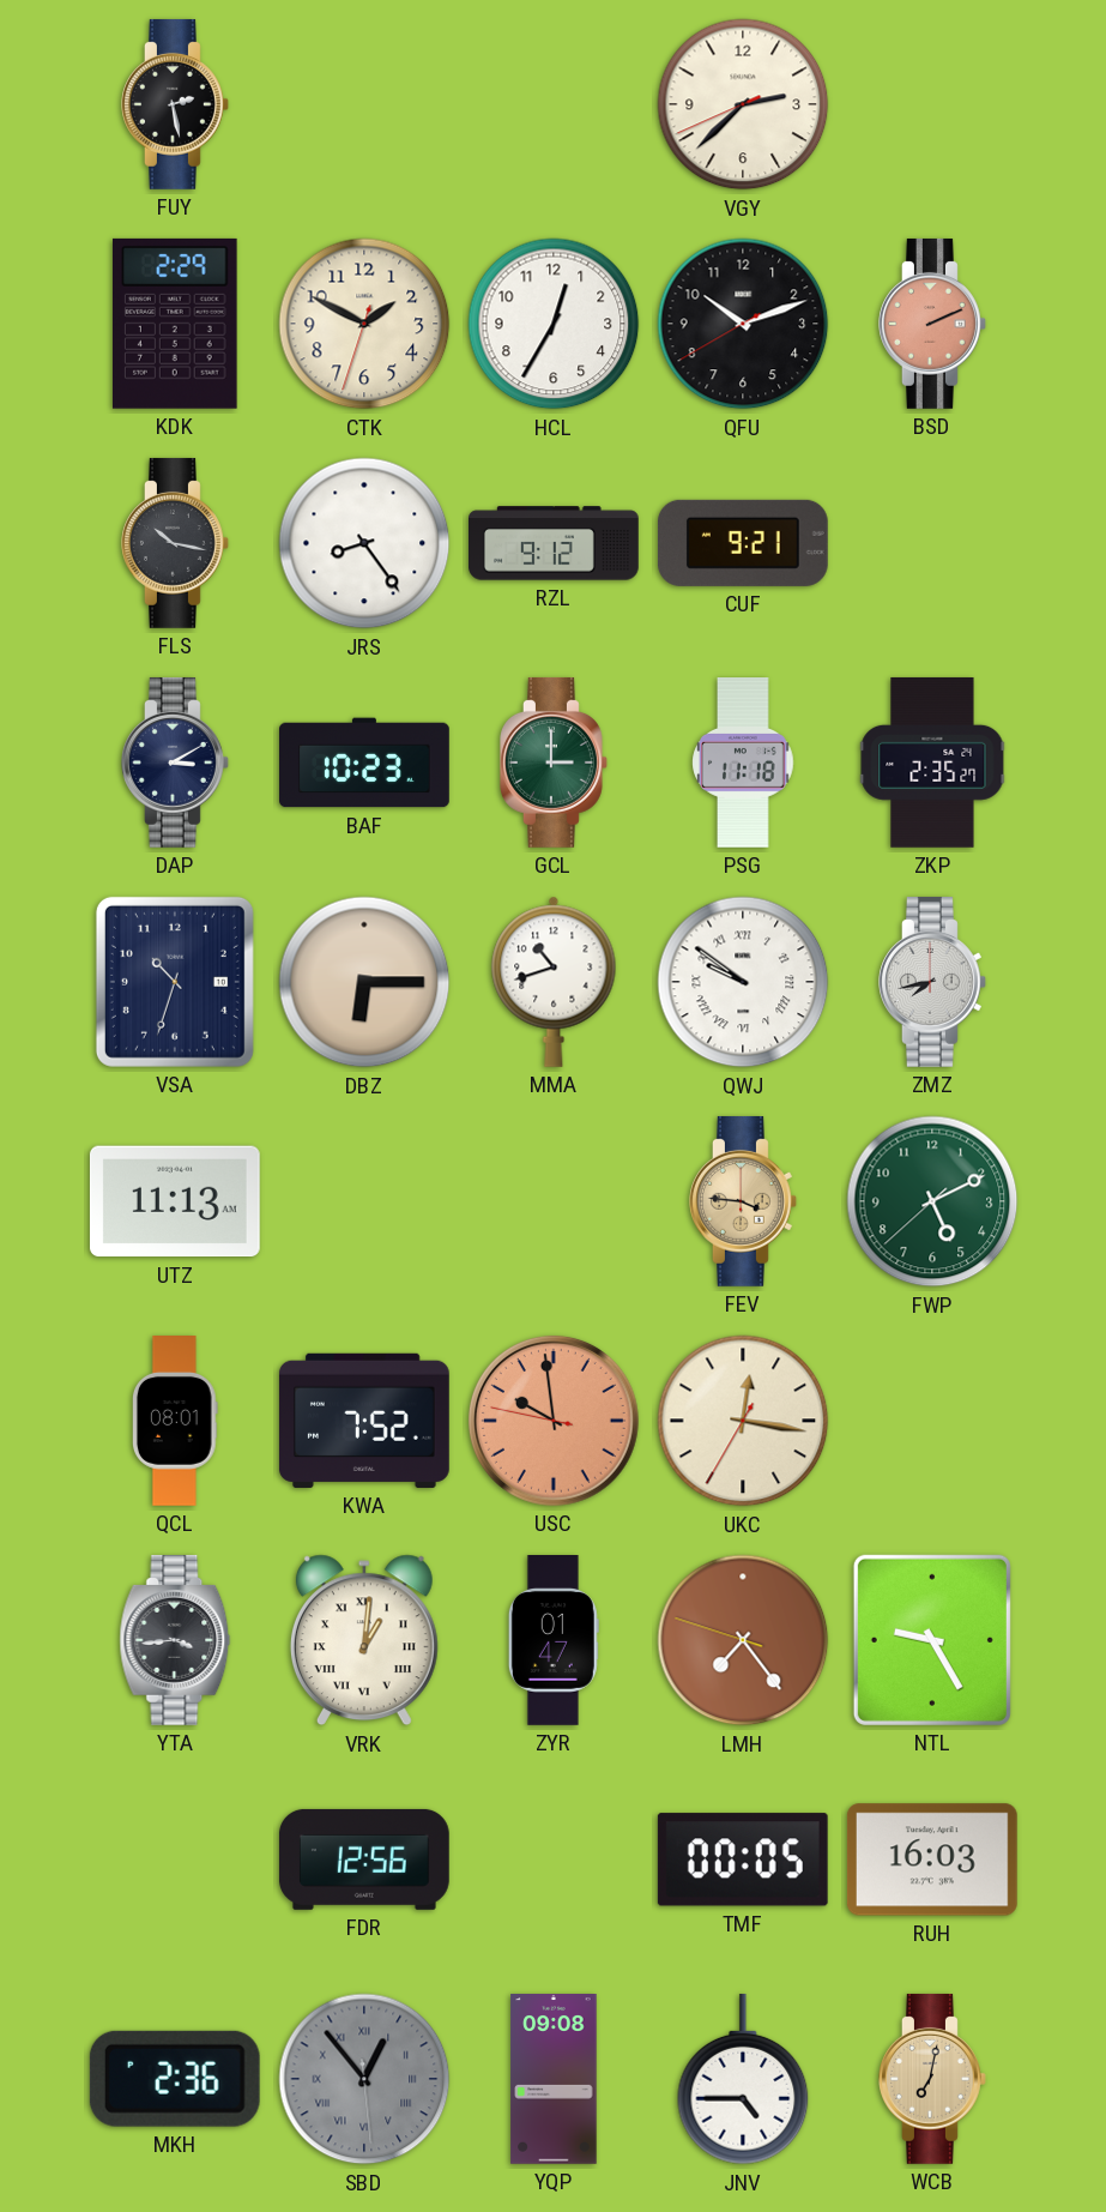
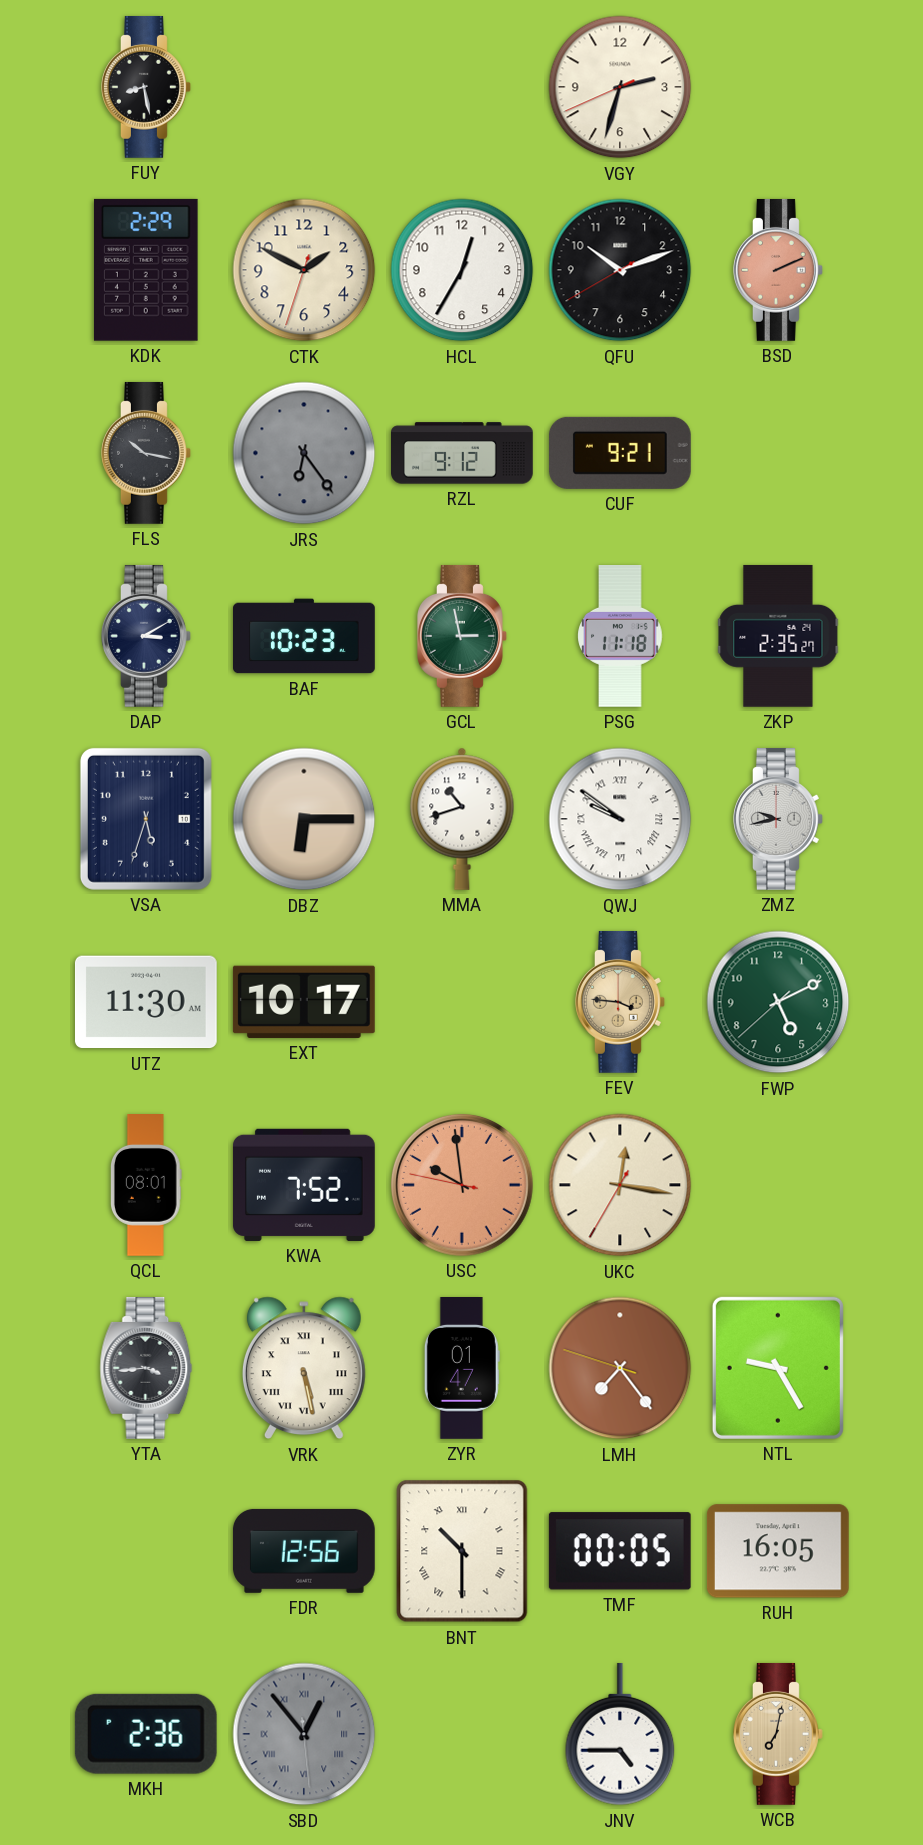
FUY: 2:28 -> 8:28
VGY: 2:37 -> 2:32
JRS: 8:24 -> 6:24
JRS dial: white -> grey
GCL: 3:00 -> 2:58
VSA: 10:33 -> 5:33
ZMZ: 7:43 -> 9:43
UTZ: 11:13 -> 11:30
EXT: none -> 10:17
VRK: 1:01 -> 5:28
BNT: none -> 10:30
RUH: 16:03 -> 16:05
YQP: 09:08 -> none
